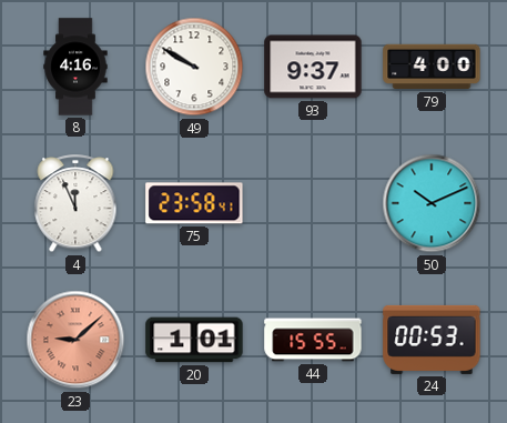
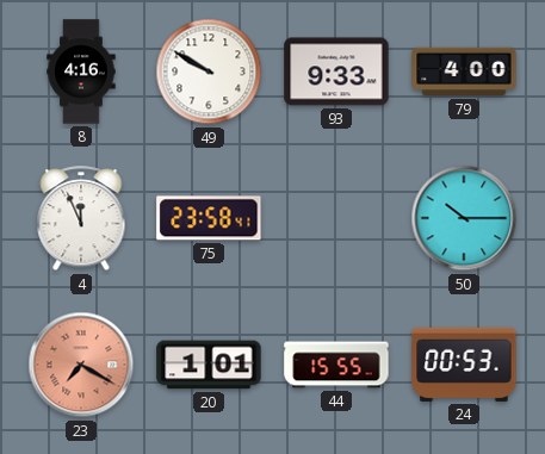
93: 9:37 -> 9:33
50: 10:11 -> 10:15
23: 9:08 -> 7:20
